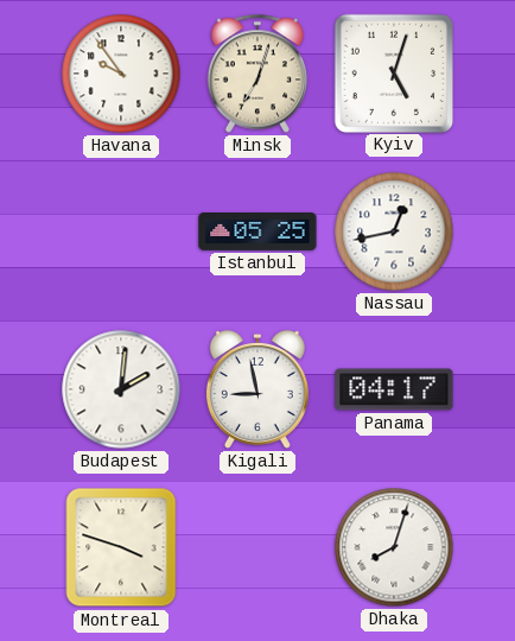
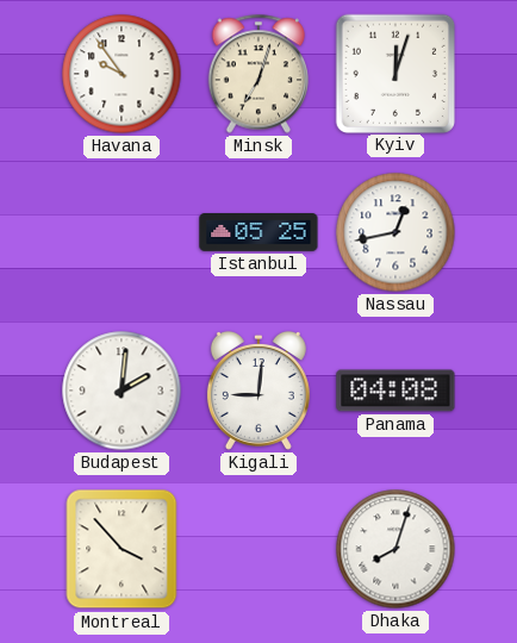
Kyiv: 5:03 -> 12:03
Kigali: 8:58 -> 9:01
Panama: 04:17 -> 04:08
Montreal: 3:48 -> 3:53
